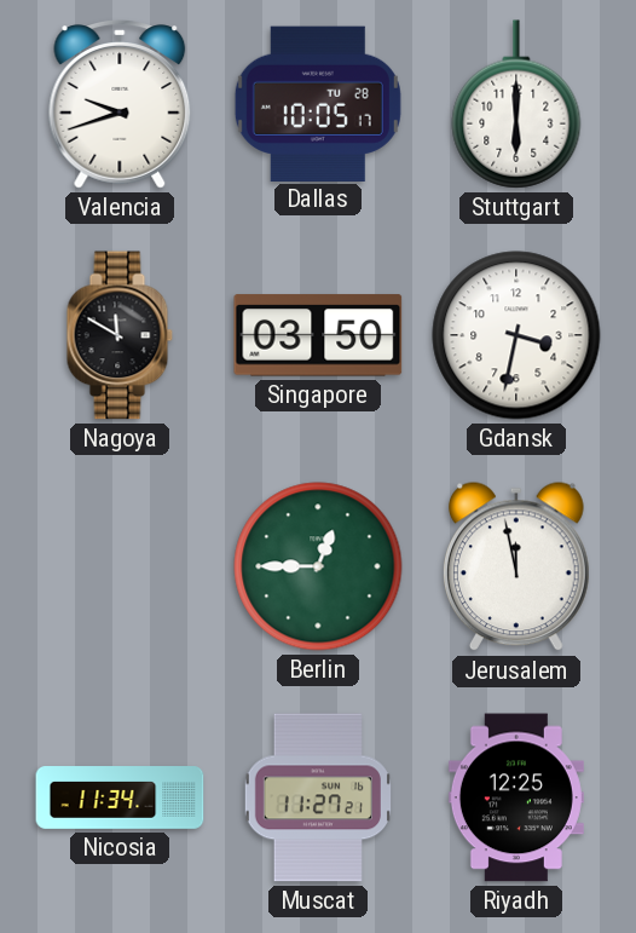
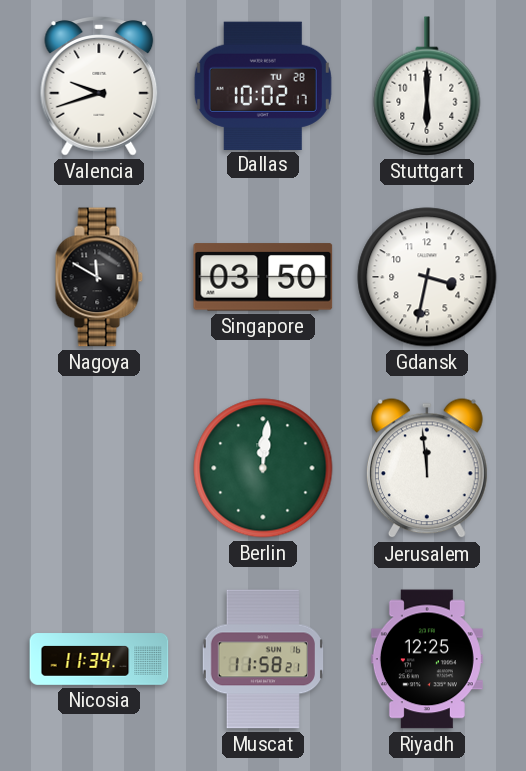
Dallas: 10:05 -> 10:02
Berlin: 12:45 -> 12:01
Jerusalem: 11:58 -> 11:59
Muscat: 11:27 -> 11:58
